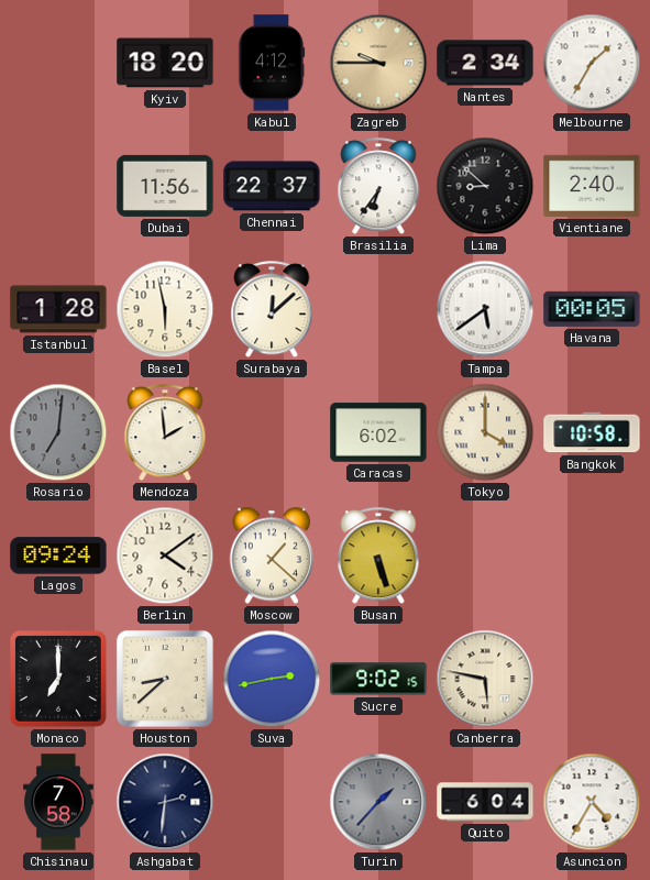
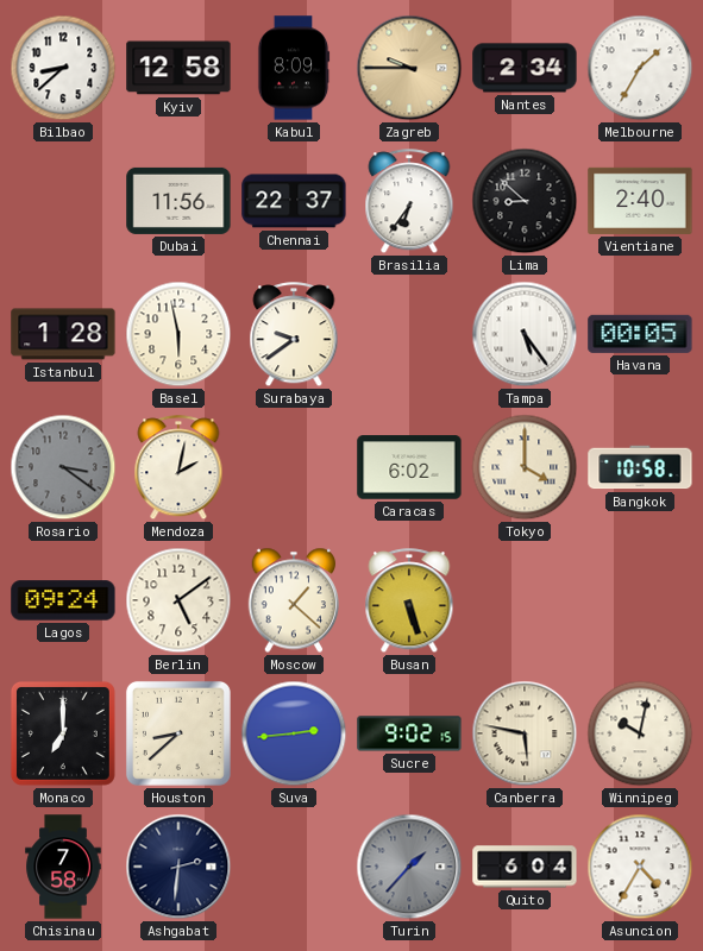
Bilbao: none -> 8:38
Kyiv: 18:20 -> 12:58
Kabul: 4:12 -> 8:09
Surabaya: 12:08 -> 9:39
Tampa: 5:39 -> 5:24
Rosario: 7:01 -> 3:21
Mendoza: 1:59 -> 2:02
Berlin: 4:09 -> 5:09
Suva: 2:43 -> 2:44
Winnipeg: none -> 10:02
